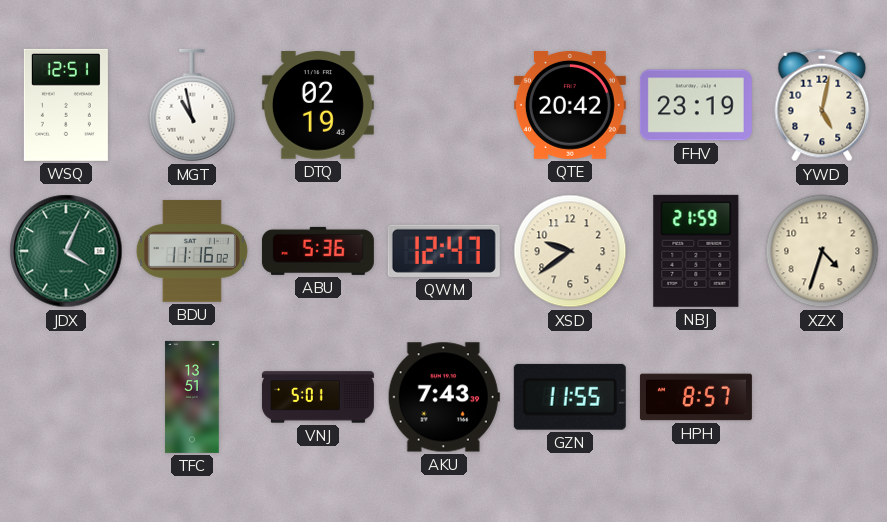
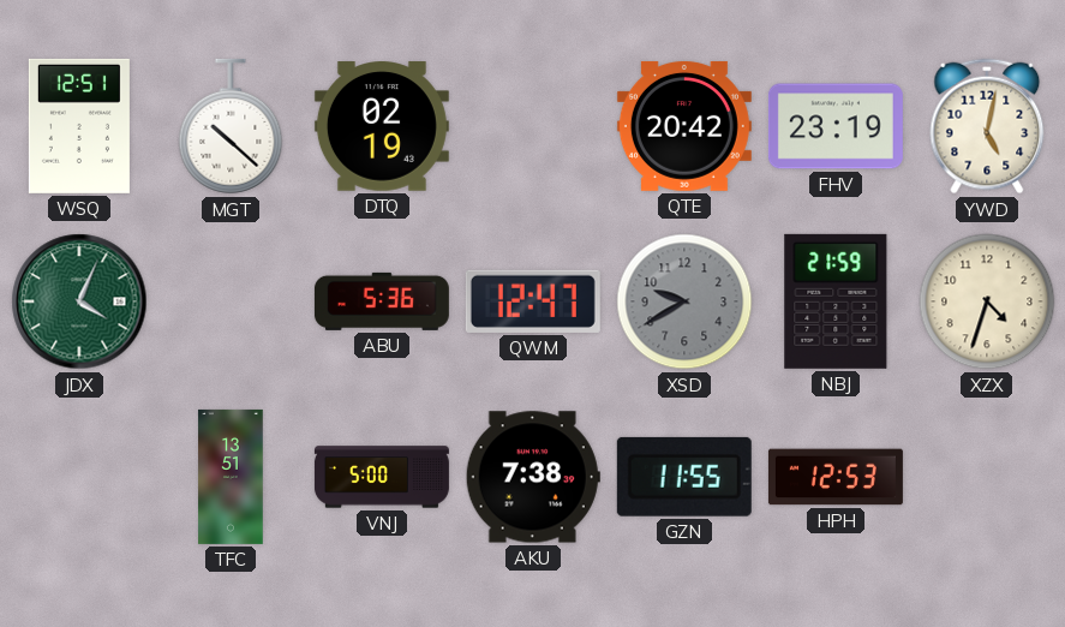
MGT: 10:58 -> 10:22
BDU: 11:16 -> none
XSD: 9:39 -> 9:40
XSD dial: cream -> grey
VNJ: 5:01 -> 5:00
AKU: 7:43 -> 7:38
HPH: 8:57 -> 12:53
